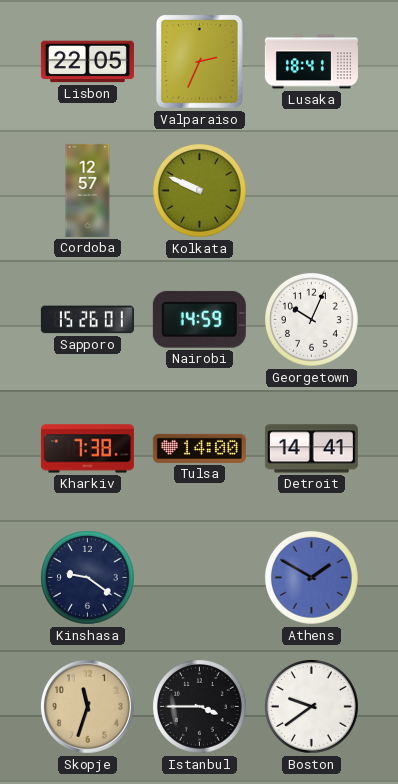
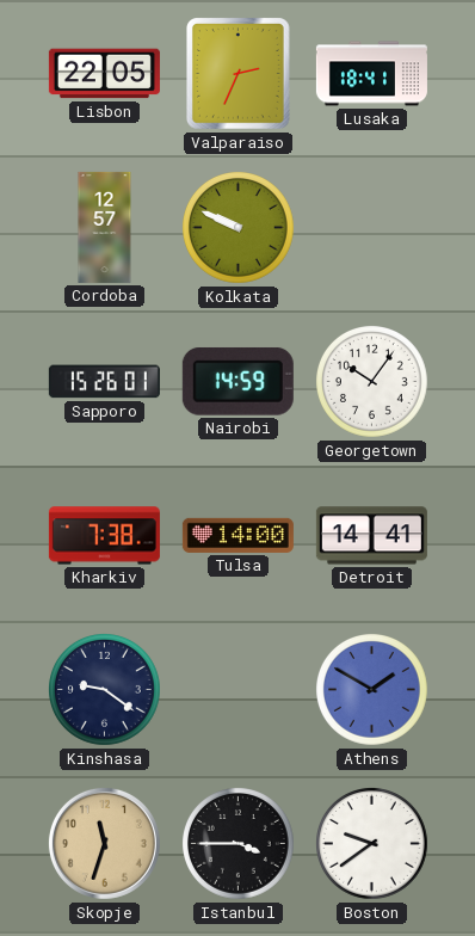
Georgetown: 10:04 -> 10:06
